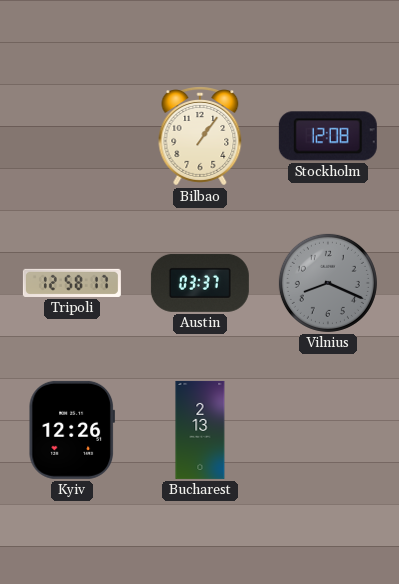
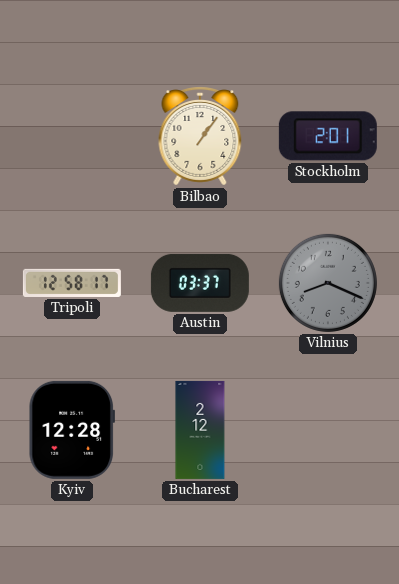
Stockholm: 12:08 -> 2:01
Kyiv: 12:26 -> 12:28
Bucharest: 2:13 -> 2:12
